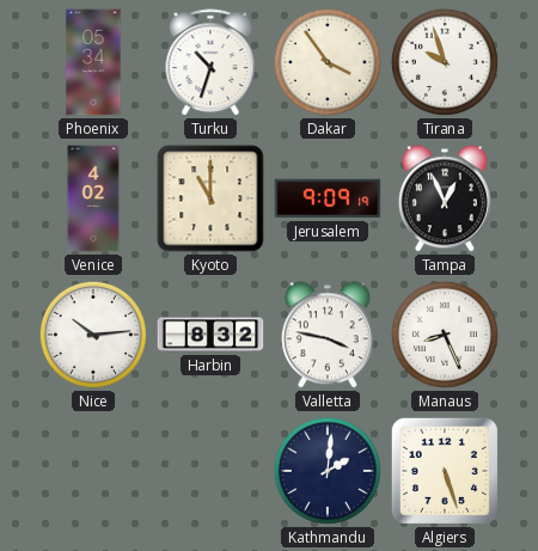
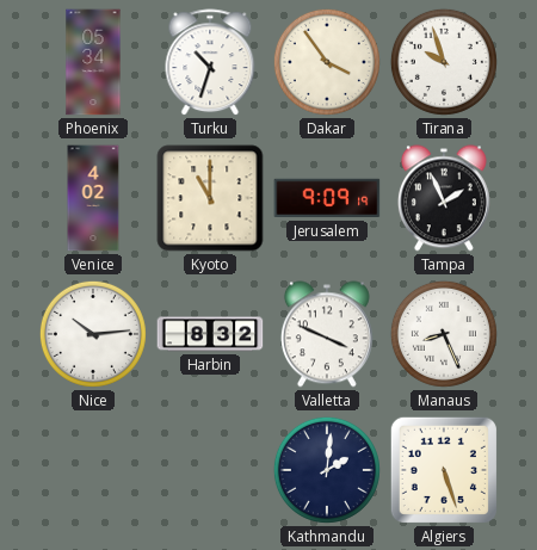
Tampa: 12:56 -> 1:56
Valletta: 3:47 -> 3:49
